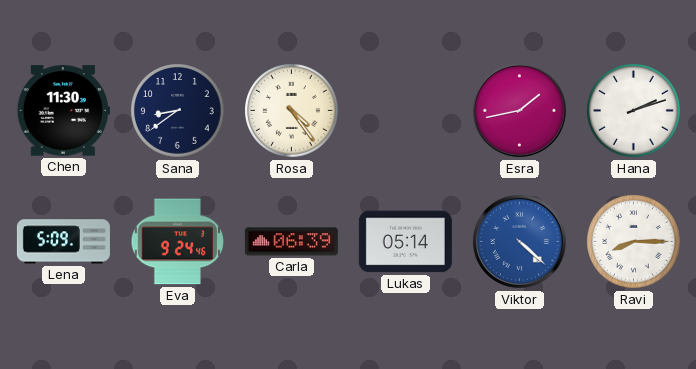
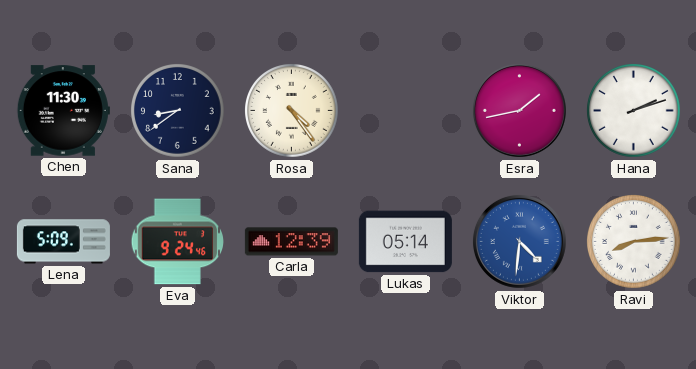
Carla: 06:39 -> 12:39
Viktor: 4:22 -> 4:31
Ravi: 8:15 -> 8:14
